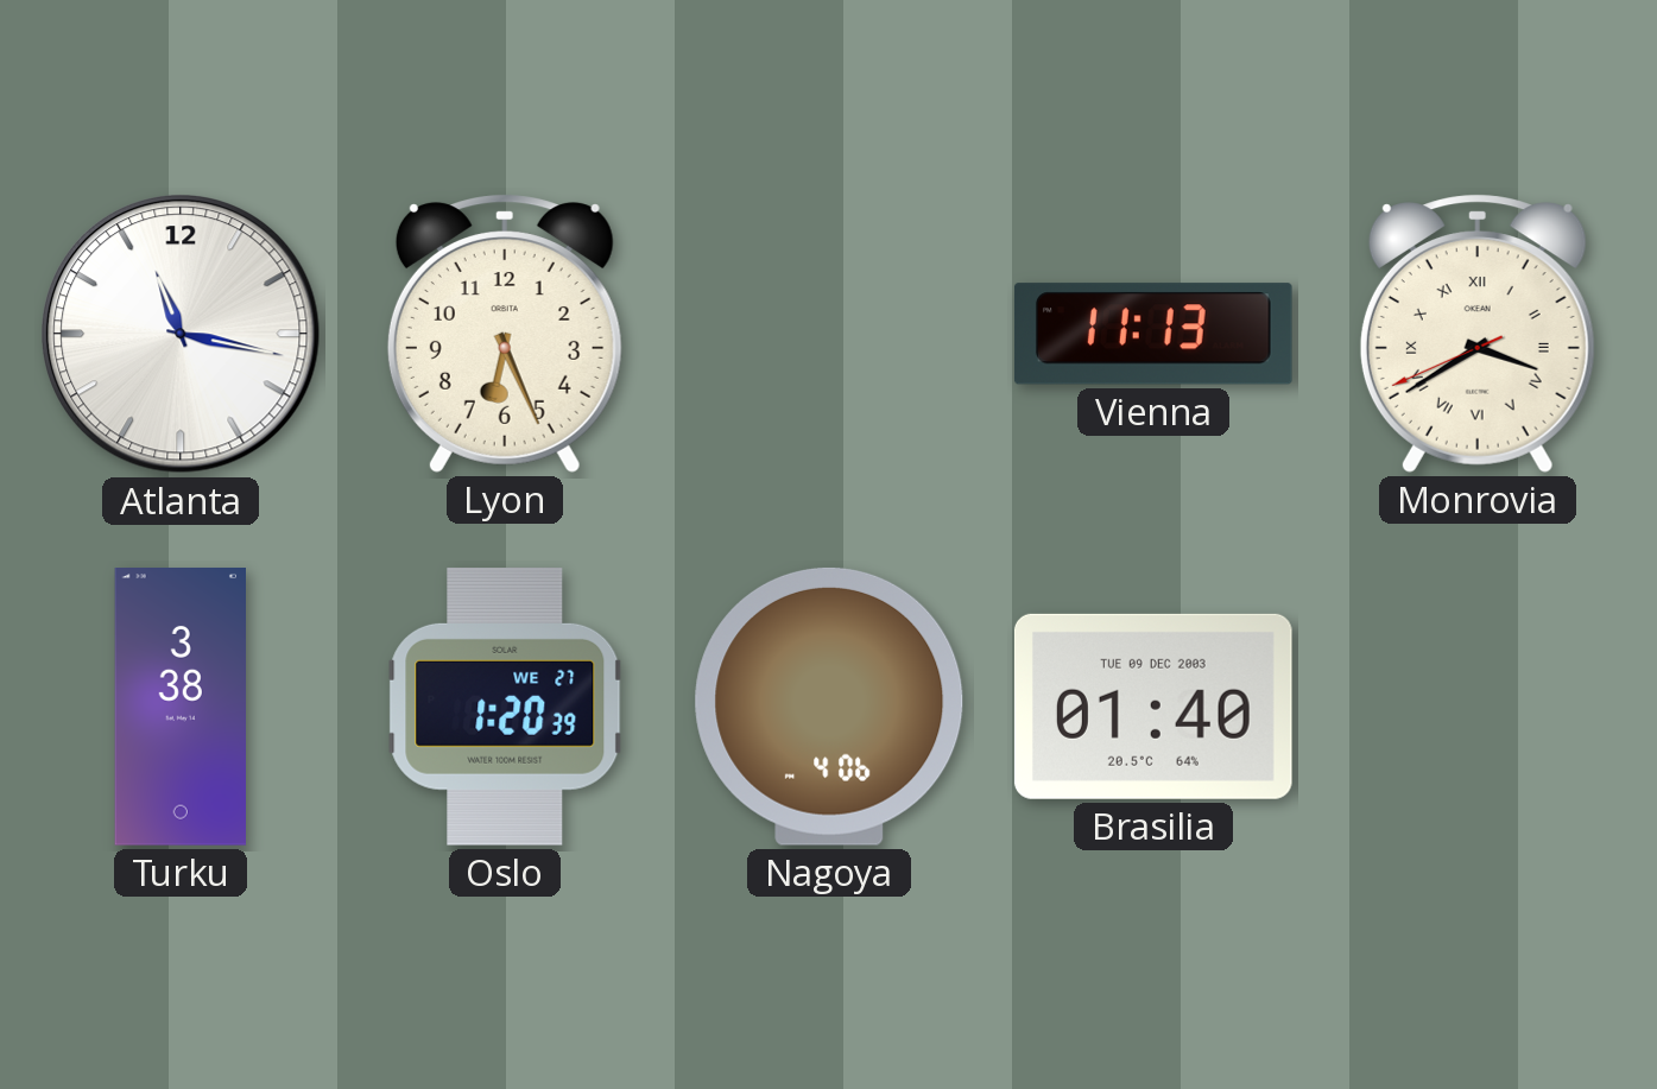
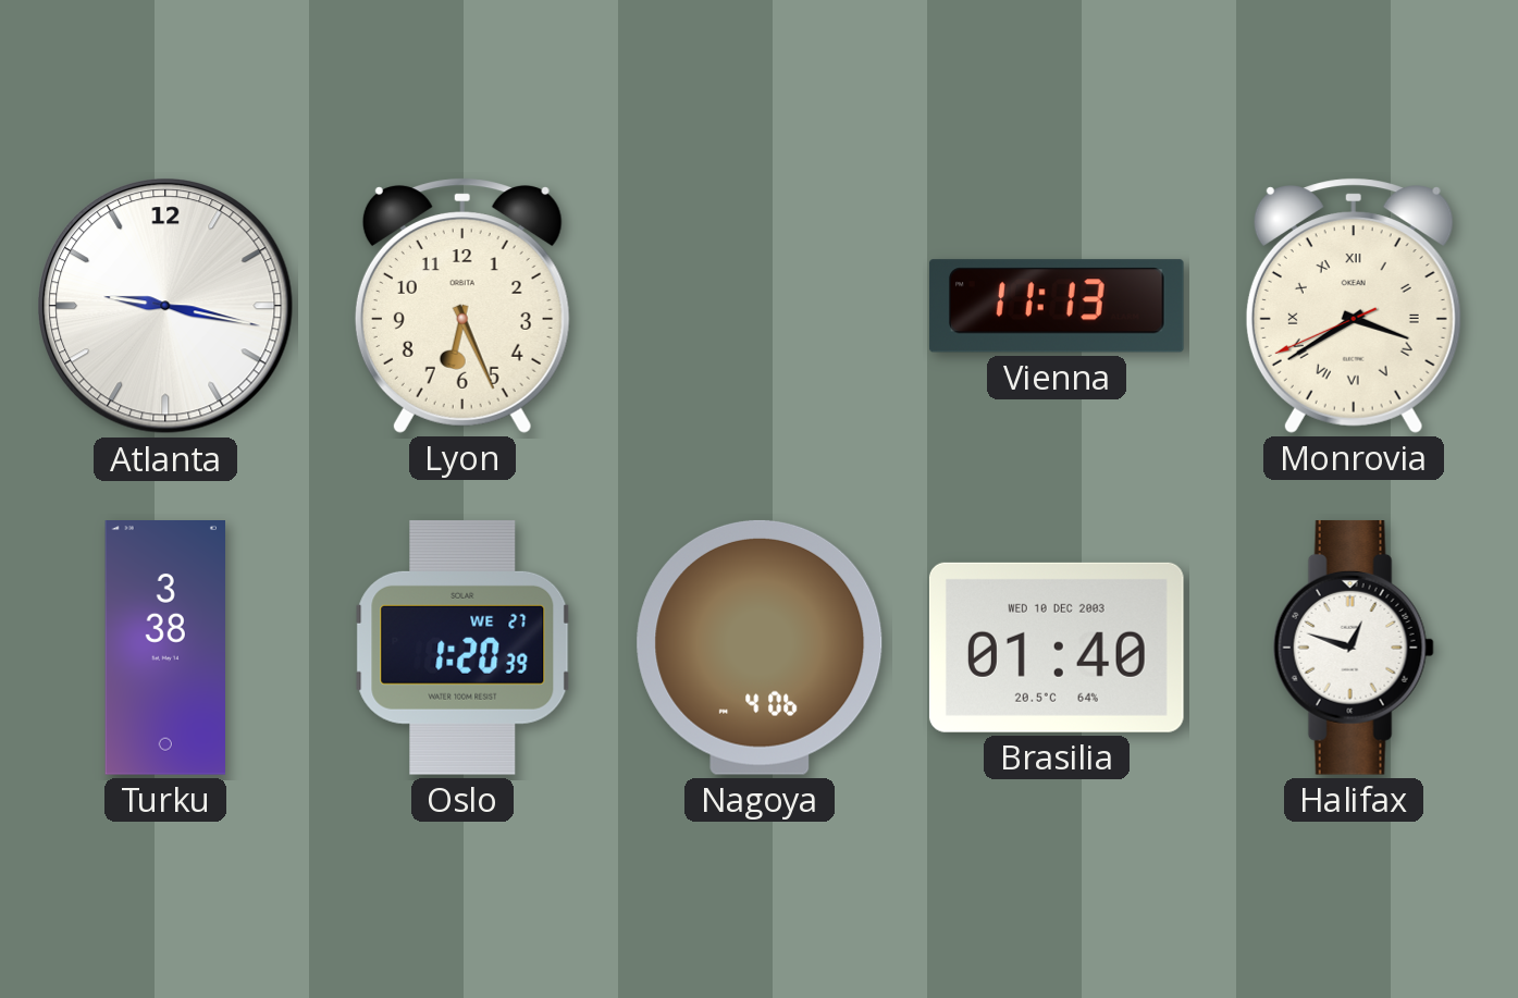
Atlanta: 11:17 -> 9:17
Brasilia date: TUE 09 DEC 2003 -> WED 10 DEC 2003
Halifax: none -> 12:48
